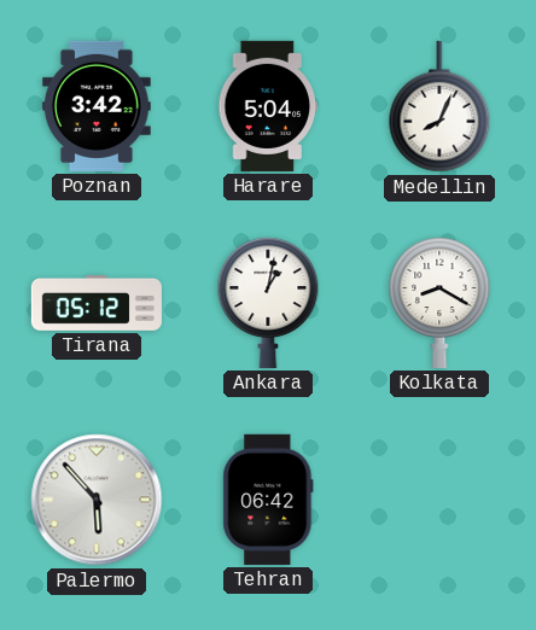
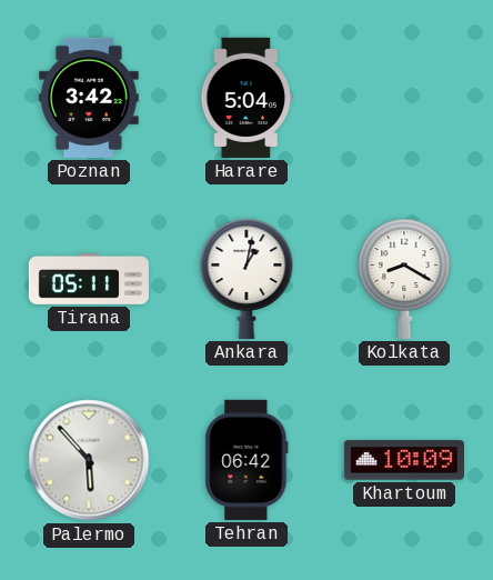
Medellin: 8:04 -> none
Tirana: 05:12 -> 05:11
Khartoum: none -> 10:09
